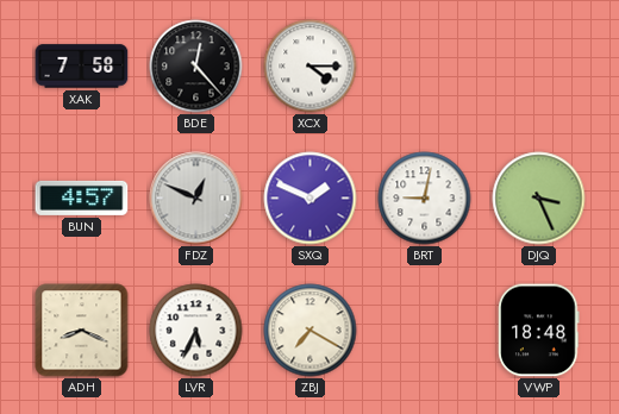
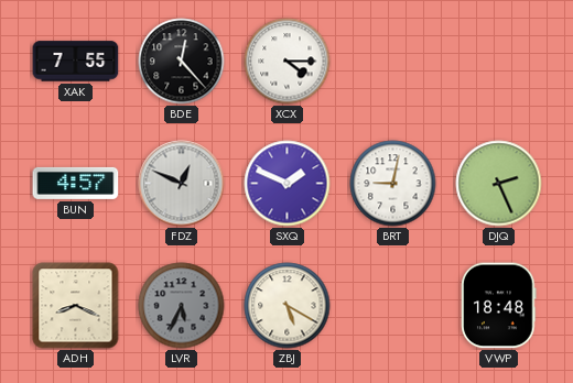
XAK: 7:58 -> 7:55
DJQ: 3:26 -> 2:26
LVR dial: white -> grey
ZBJ: 7:20 -> 5:20
